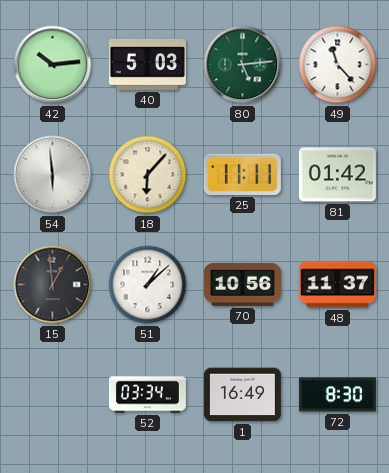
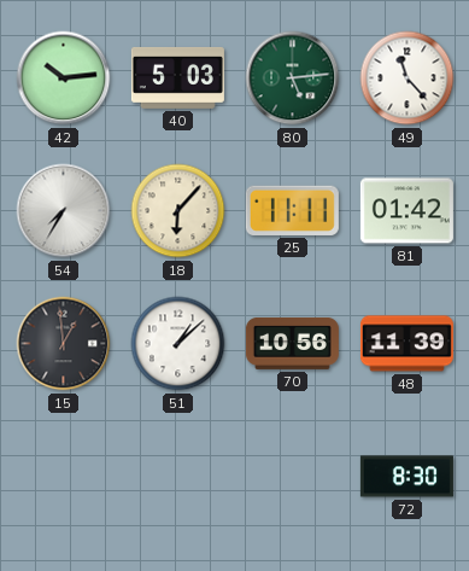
54: 5:59 -> 7:35
48: 11:37 -> 11:39
52: 03:34 -> none
1: 16:49 -> none
